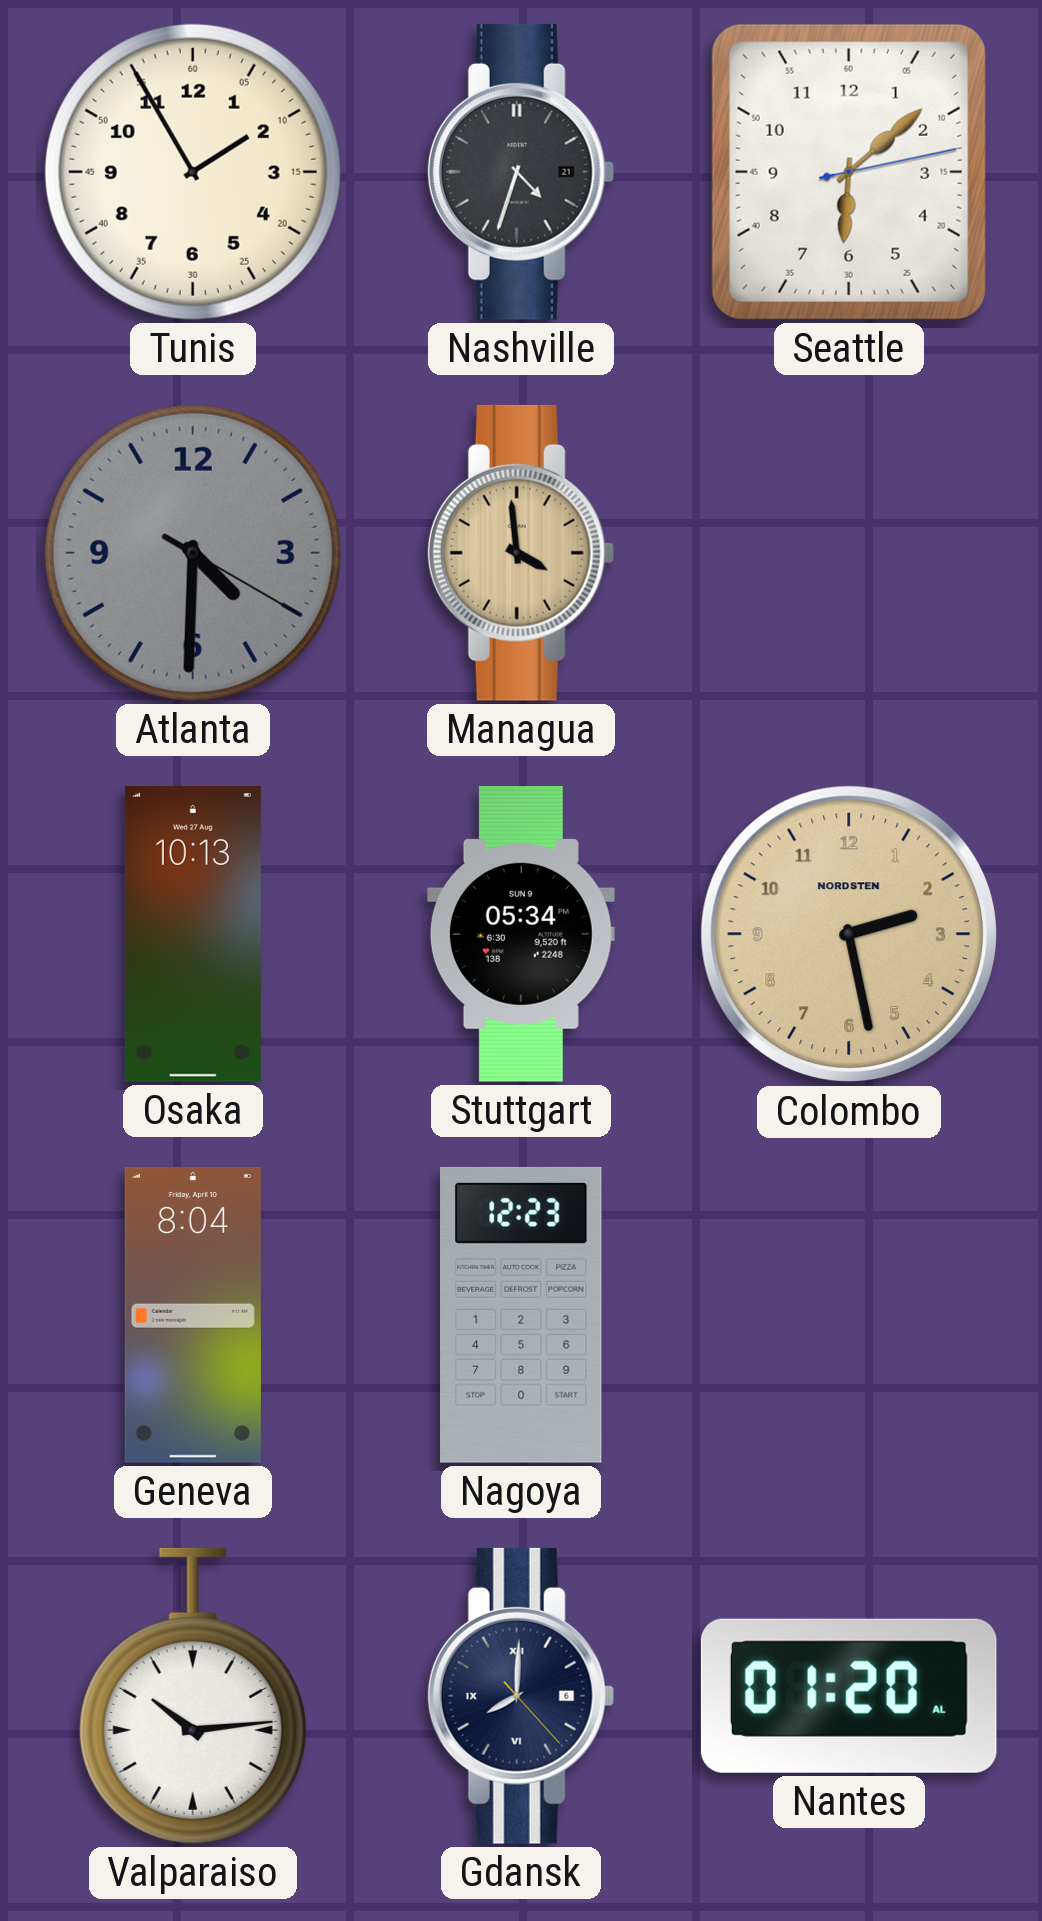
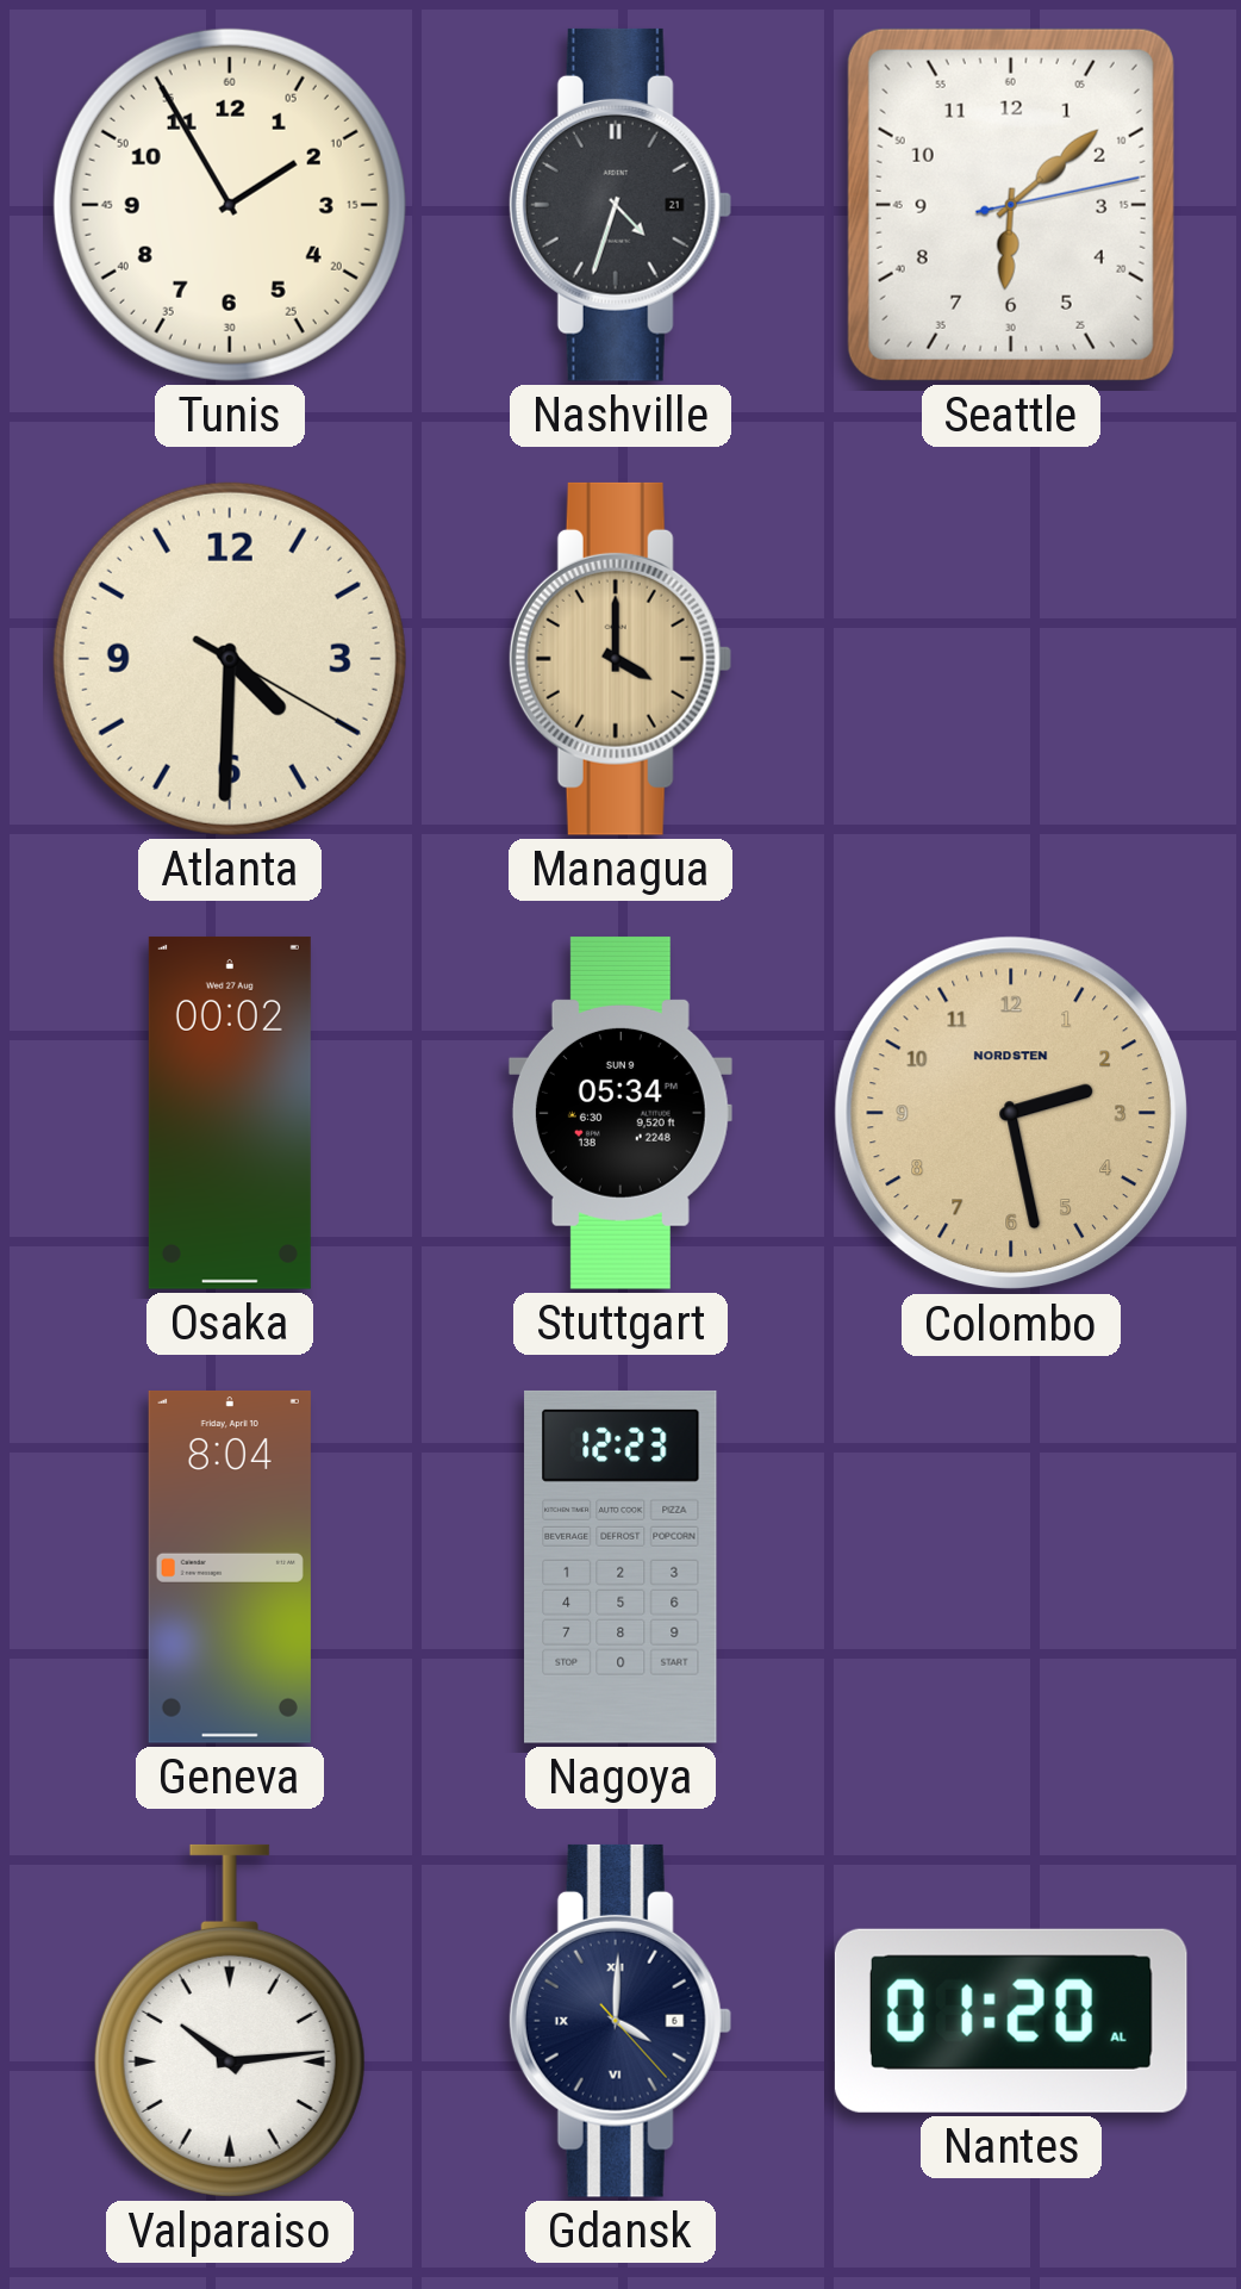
Atlanta dial: grey -> cream
Managua: 3:59 -> 4:00
Osaka: 10:13 -> 00:02
Gdansk: 8:00 -> 4:00
